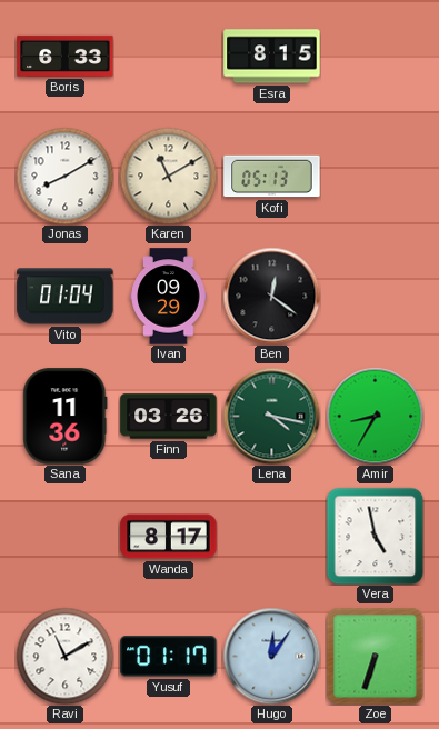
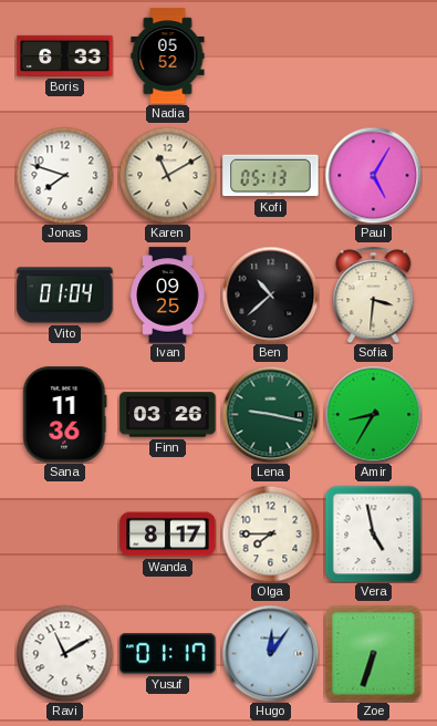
Nadia: none -> 05:52
Esra: 8:15 -> none
Jonas: 8:10 -> 7:48
Paul: none -> 5:05
Ivan: 09:29 -> 09:25
Ben: 12:21 -> 10:38
Sofia: none -> 3:31
Lena: 4:17 -> 9:17
Olga: none -> 7:45
